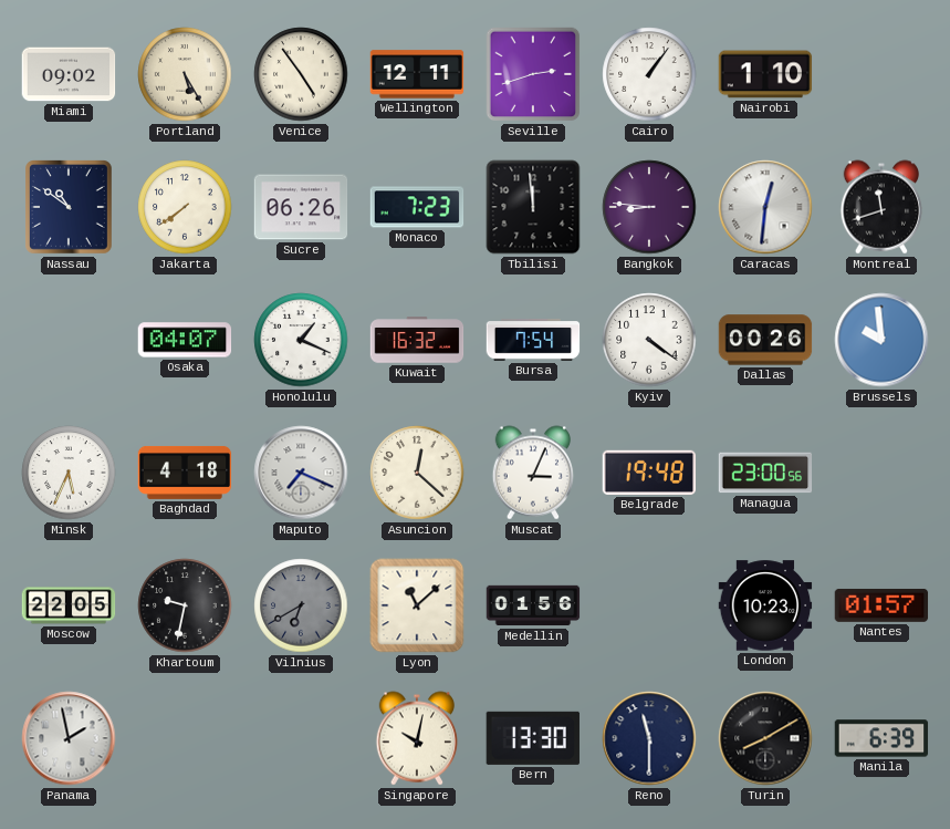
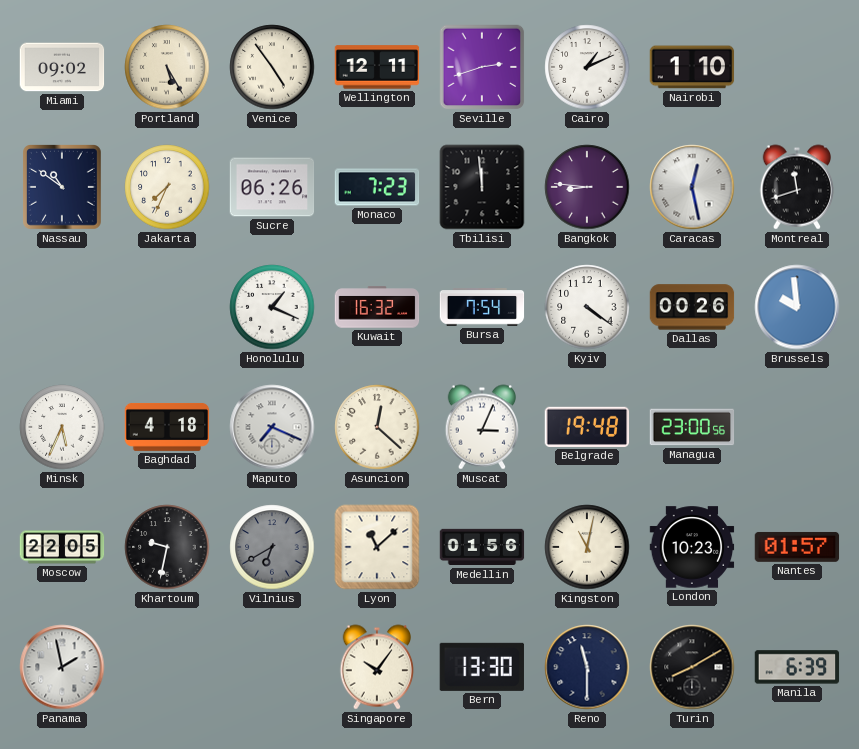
Cairo: 1:06 -> 1:11
Jakarta: 7:39 -> 7:34
Caracas: 12:31 -> 12:28
Osaka: 04:07 -> none
Kingston: none -> 11:02
Singapore: 10:02 -> 10:06
